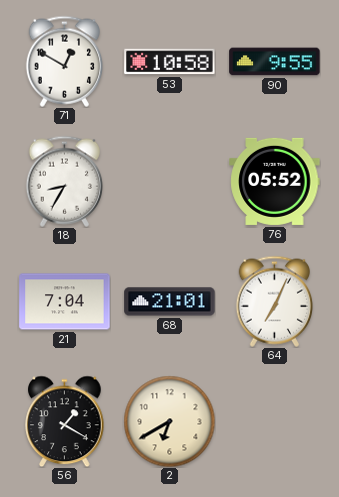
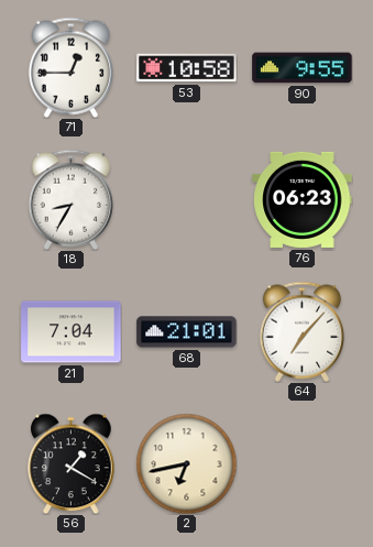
71: 12:50 -> 12:45
76: 05:52 -> 06:23
64: 7:04 -> 7:07
2: 6:40 -> 6:43
